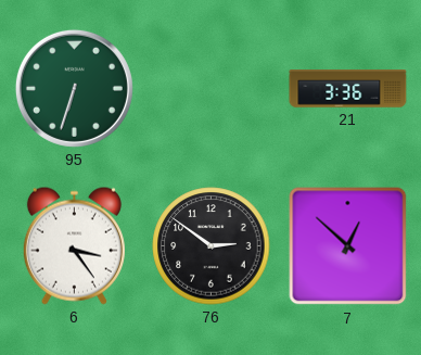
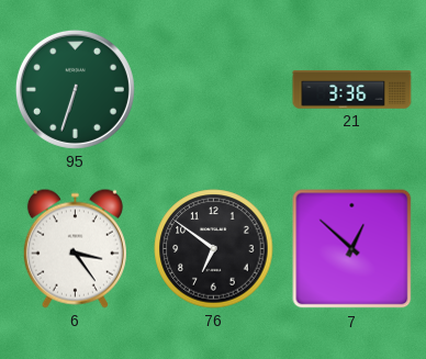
76: 2:51 -> 6:51
